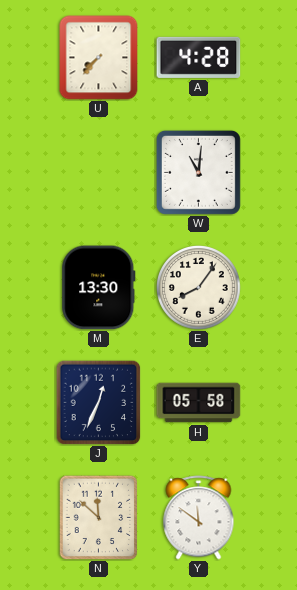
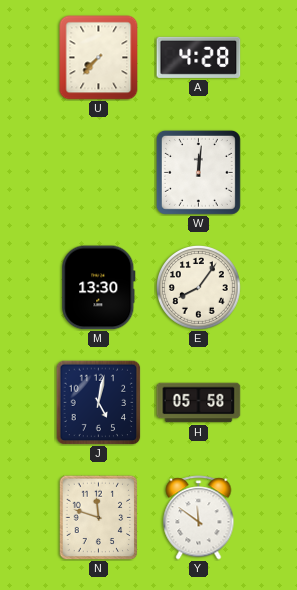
W: 11:01 -> 12:01
J: 12:34 -> 5:02
N: 11:52 -> 11:48
